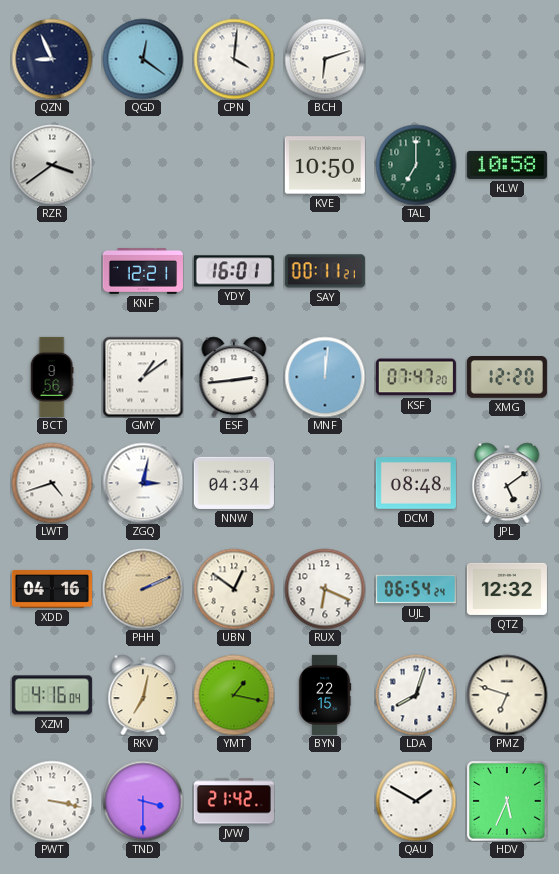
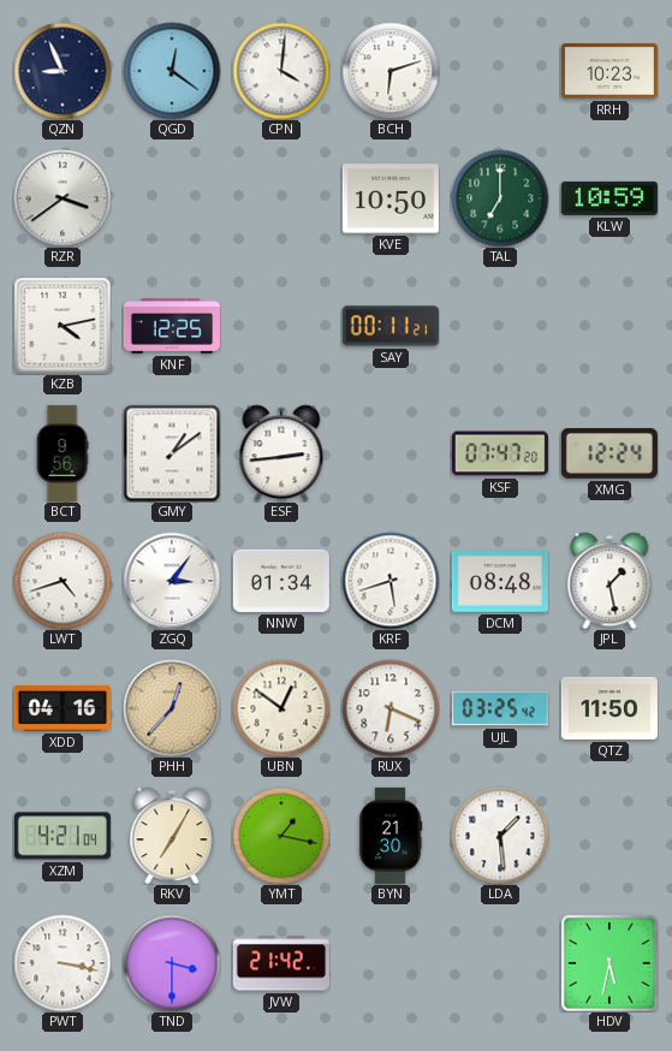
RRH: none -> 10:23
KLW: 10:58 -> 10:59
KZB: none -> 4:13
KNF: 12:21 -> 12:25
YDY: 16:01 -> none
MNF: 12:01 -> none
XMG: 12:20 -> 12:24
ZGQ: 3:02 -> 3:06
NNW: 04:34 -> 01:34
KRF: none -> 5:42
JPL: 5:09 -> 1:28
PHH: 2:11 -> 12:37
UJL: 06:54 -> 03:25
QTZ: 12:32 -> 11:50
XZM: 4:16 -> 4:21
RKV: 7:02 -> 7:05
BYN: 22:15 -> 21:30
LDA: 8:03 -> 1:29
PMZ: 6:48 -> none
QAU: 1:50 -> none
HDV: 5:34 -> 5:32
